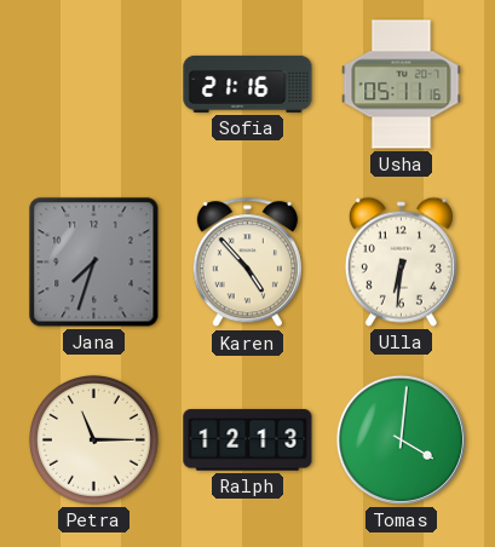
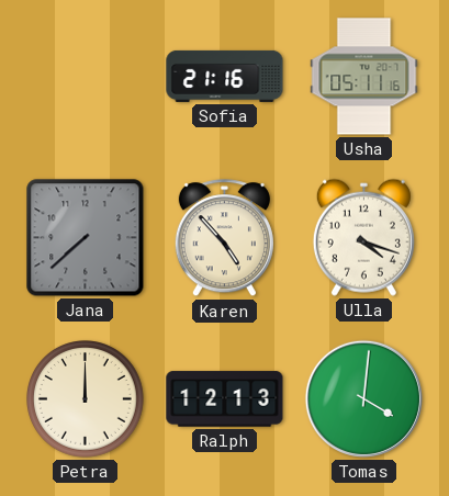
Jana: 7:33 -> 7:38
Ulla: 6:31 -> 4:18
Petra: 11:15 -> 12:00
